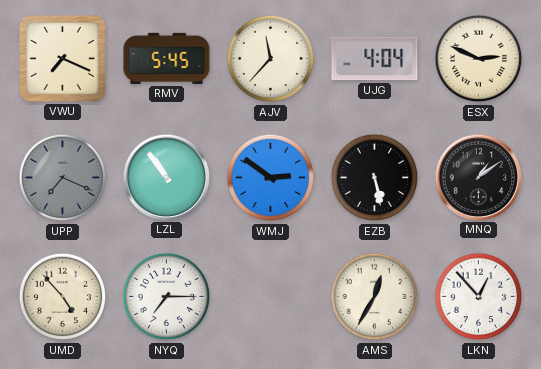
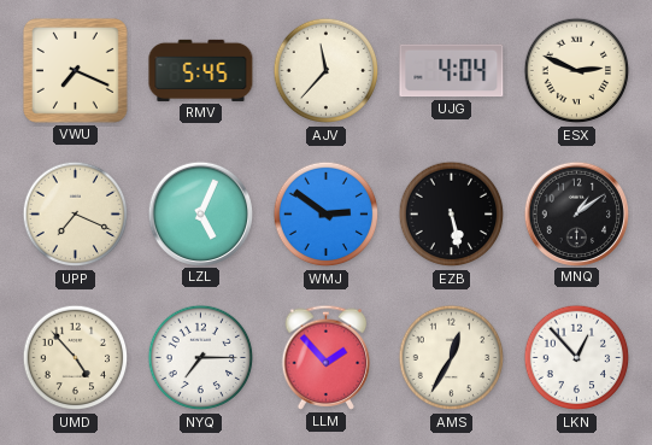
UPP dial: grey -> cream
LZL: 10:54 -> 5:04
LLM: none -> 1:53
